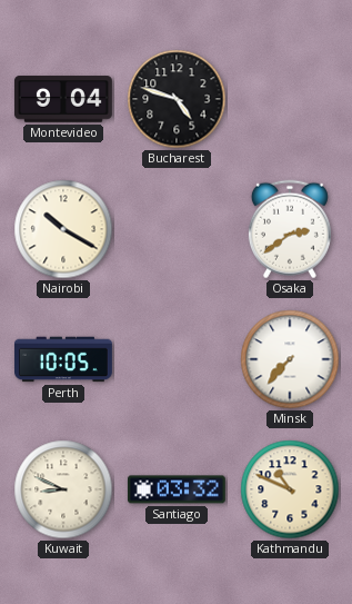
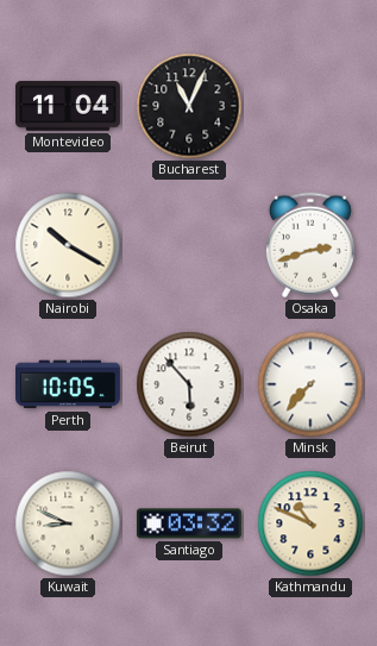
Montevideo: 9:04 -> 11:04
Bucharest: 4:48 -> 11:04
Osaka: 2:39 -> 2:42
Beirut: none -> 5:53
